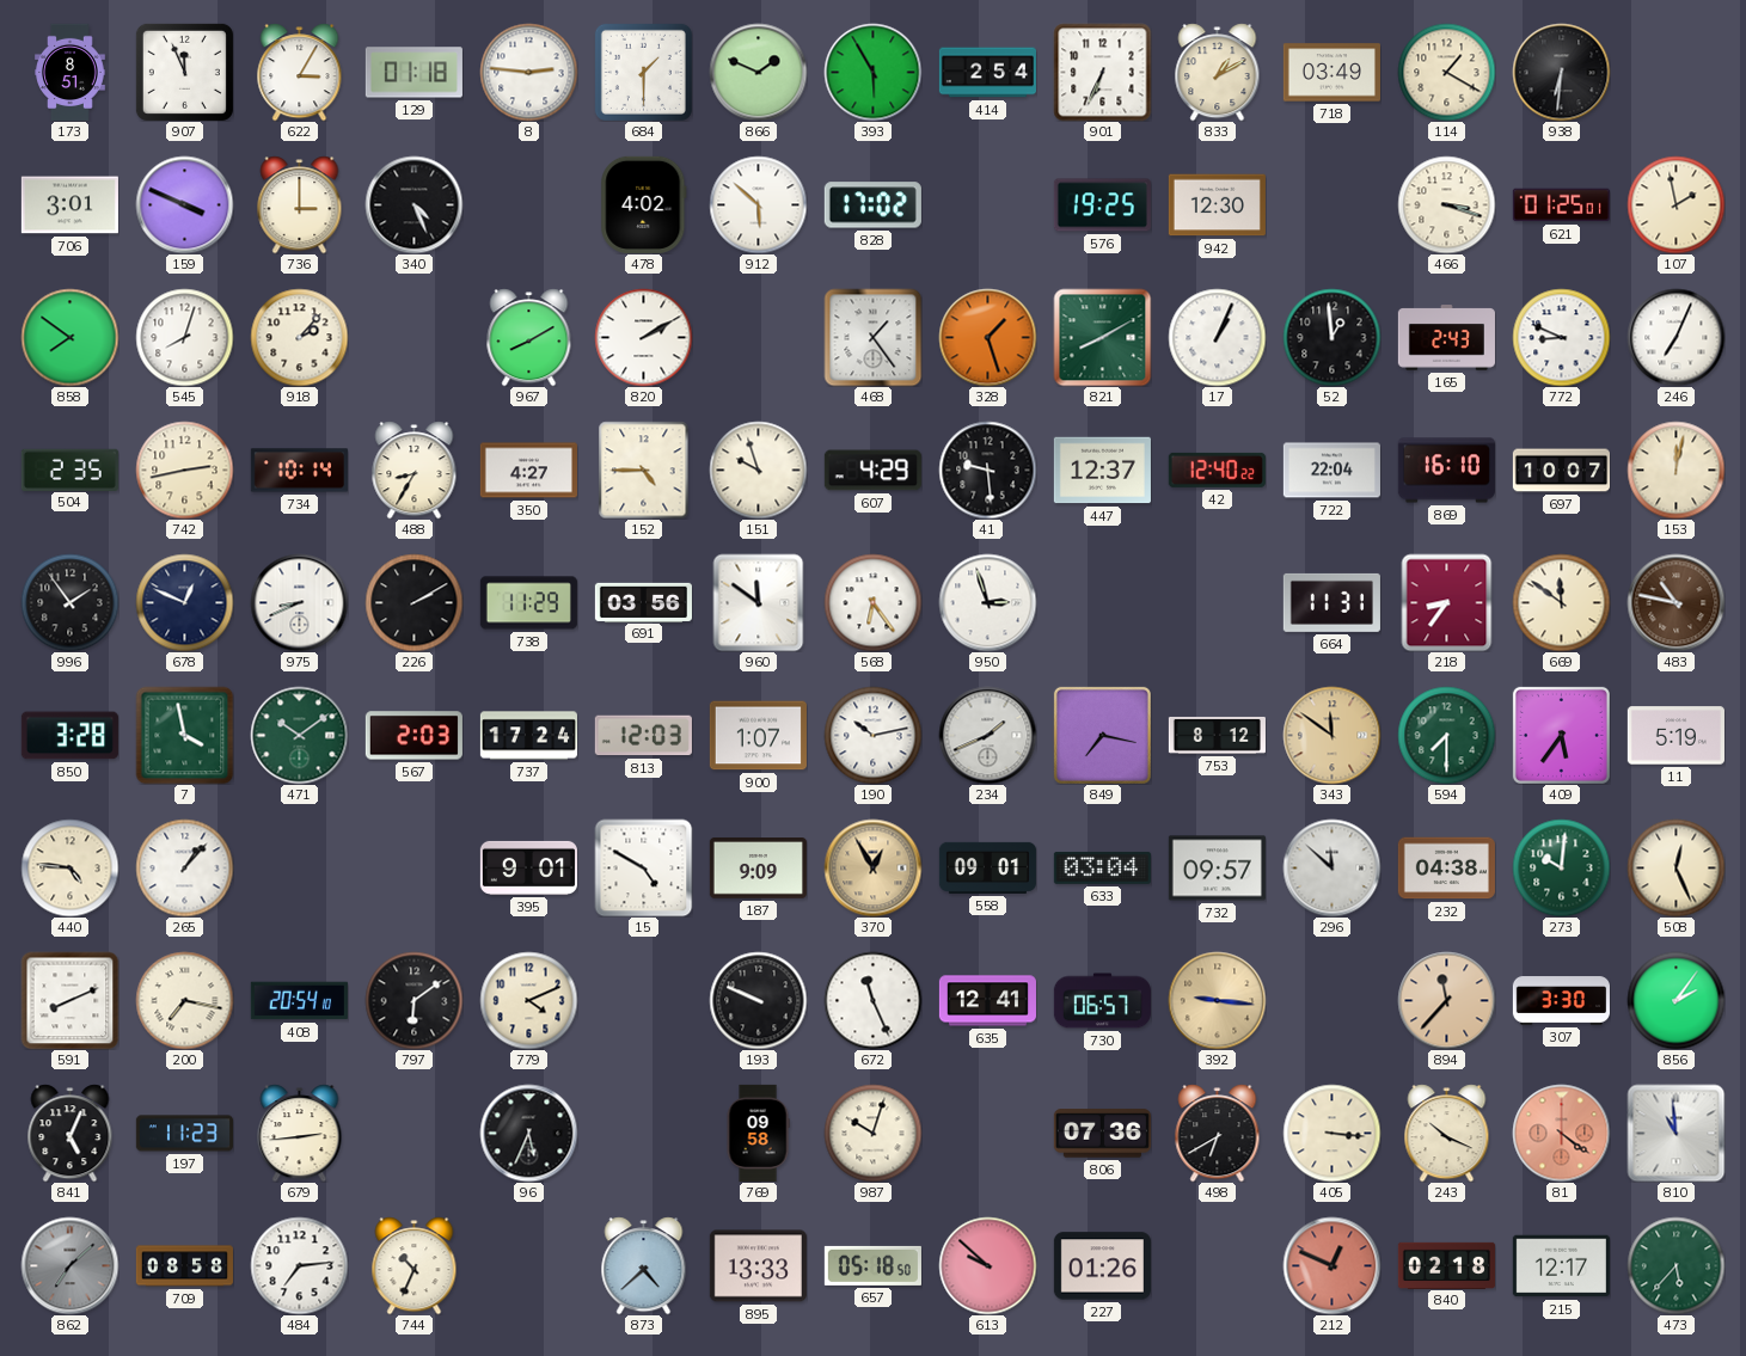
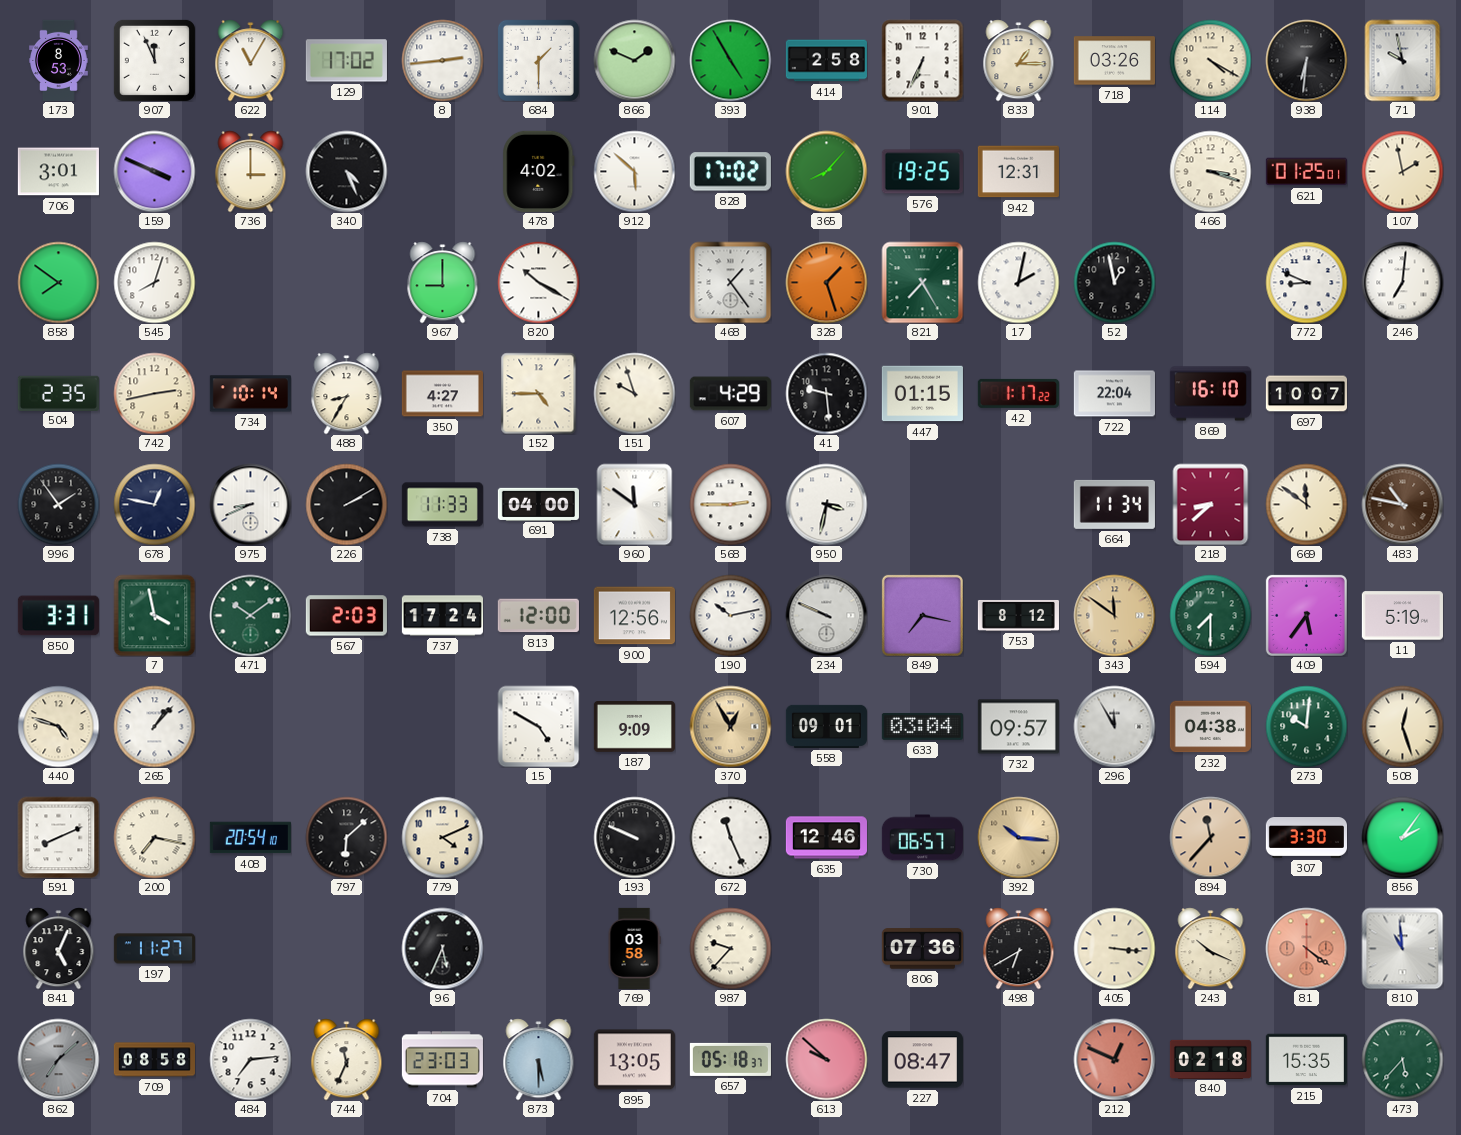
173: 8:51 -> 8:53
622: 3:05 -> 11:05
129: 01:18 -> 17:02
8: 2:46 -> 2:44
393: 5:55 -> 4:55
414: 2:54 -> 2:58
833: 1:10 -> 1:15
718: 03:49 -> 03:26
114: 1:20 -> 4:20
71: none -> 9:58
365: none -> 8:07
942: 12:30 -> 12:31
918: 2:07 -> none
967: 8:10 -> 9:00
820: 2:10 -> 10:20
821: 8:10 -> 7:25
17: 1:04 -> 2:02
52: 12:59 -> 12:58
165: 2:43 -> none
246: 7:04 -> 7:01
447: 12:37 -> 01:15
42: 12:40 -> 1:17
153: 12:02 -> none
678: 12:49 -> 12:47
738: 11:29 -> 11:33
691: 03:56 -> 04:00
568: 6:24 -> 2:45
950: 2:57 -> 3:32
664: 11:31 -> 11:34
218: 8:36 -> 8:38
850: 3:28 -> 3:31
813: 12:03 -> 12:00
900: 1:07 -> 12:56
234: 1:41 -> 9:49
440: 4:46 -> 4:48
395: 9:01 -> none
296: 11:52 -> 11:55
508: 12:26 -> 12:27
797: 6:09 -> 6:08
635: 12:41 -> 12:46
392: 9:16 -> 10:16
197: 11:23 -> 11:27
679: 2:44 -> none
769: 09:58 -> 03:58
987: 10:03 -> 9:37
744: 10:34 -> 11:34
704: none -> 23:03
873: 4:38 -> 5:30
895: 13:33 -> 13:05
657: 05:18:50 -> 05:18:37
227: 01:26 -> 08:47
215: 12:17 -> 15:35
